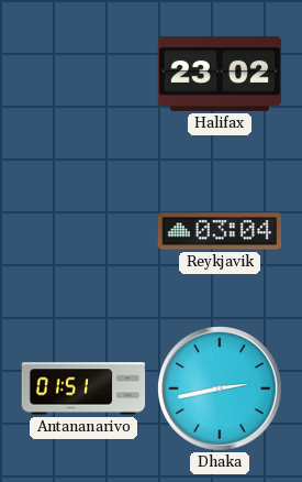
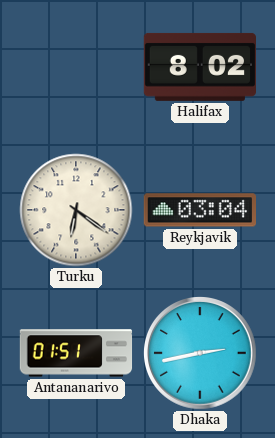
Halifax: 23:02 -> 8:02
Turku: none -> 6:21
